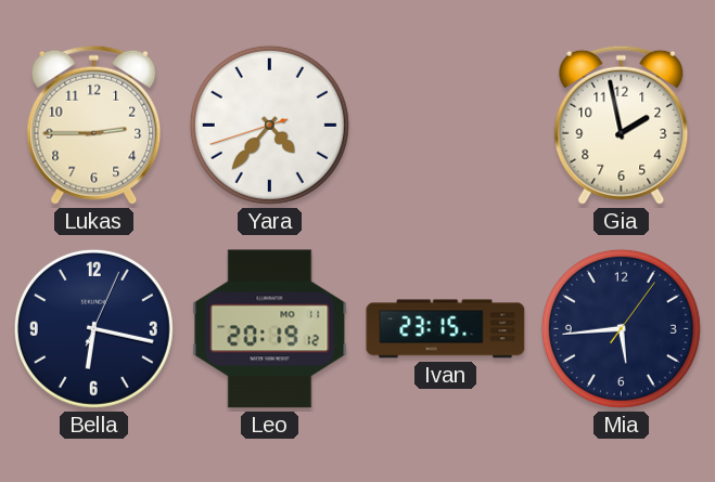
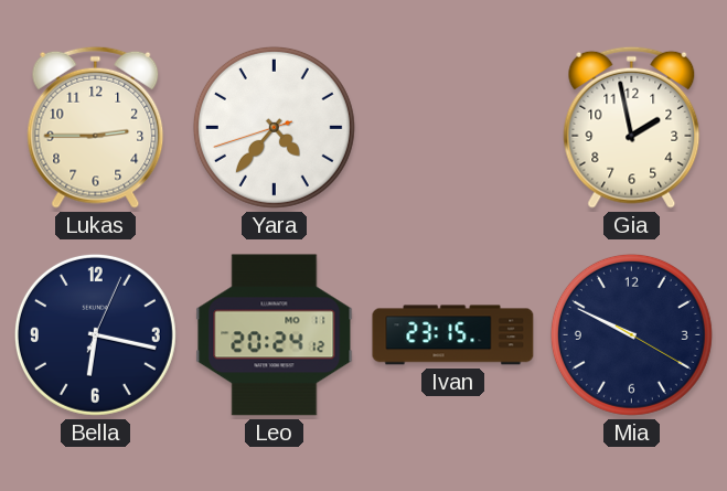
Leo: 20:19 -> 20:24
Mia: 5:44 -> 9:49
